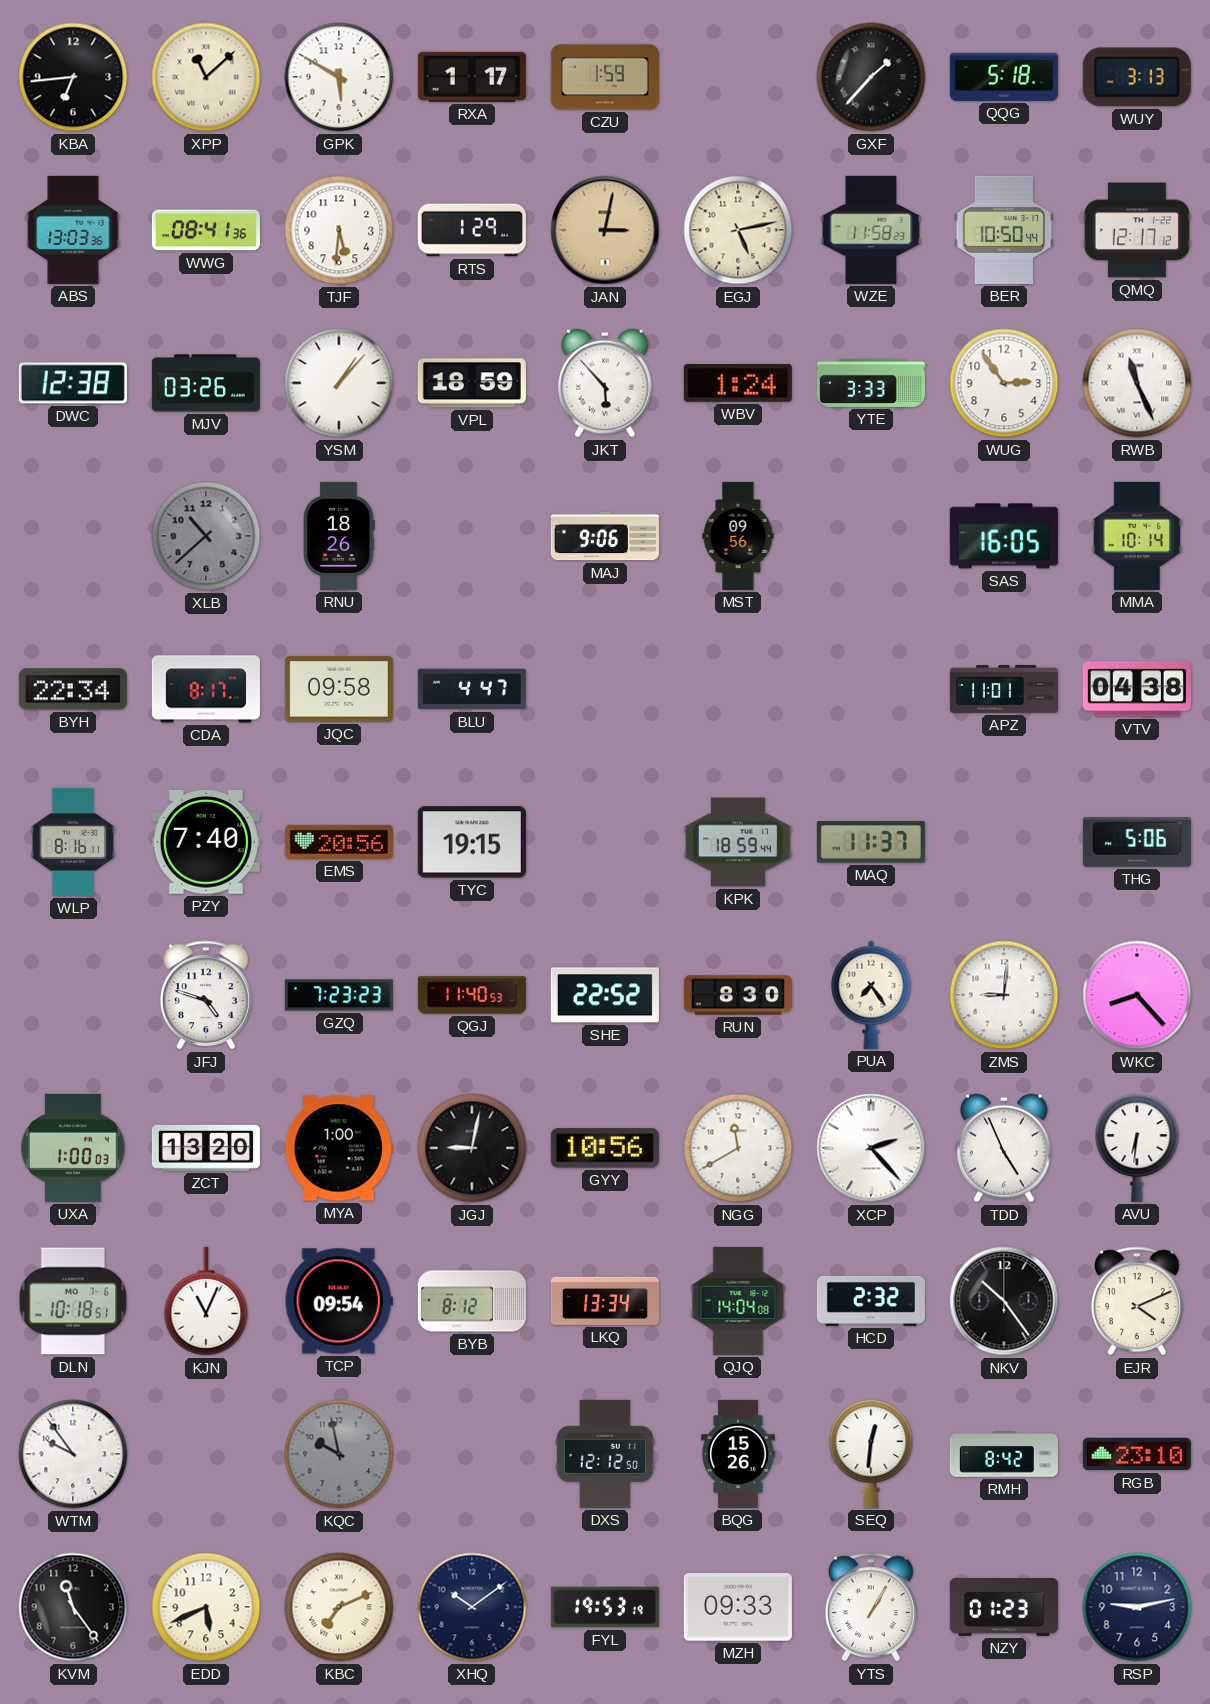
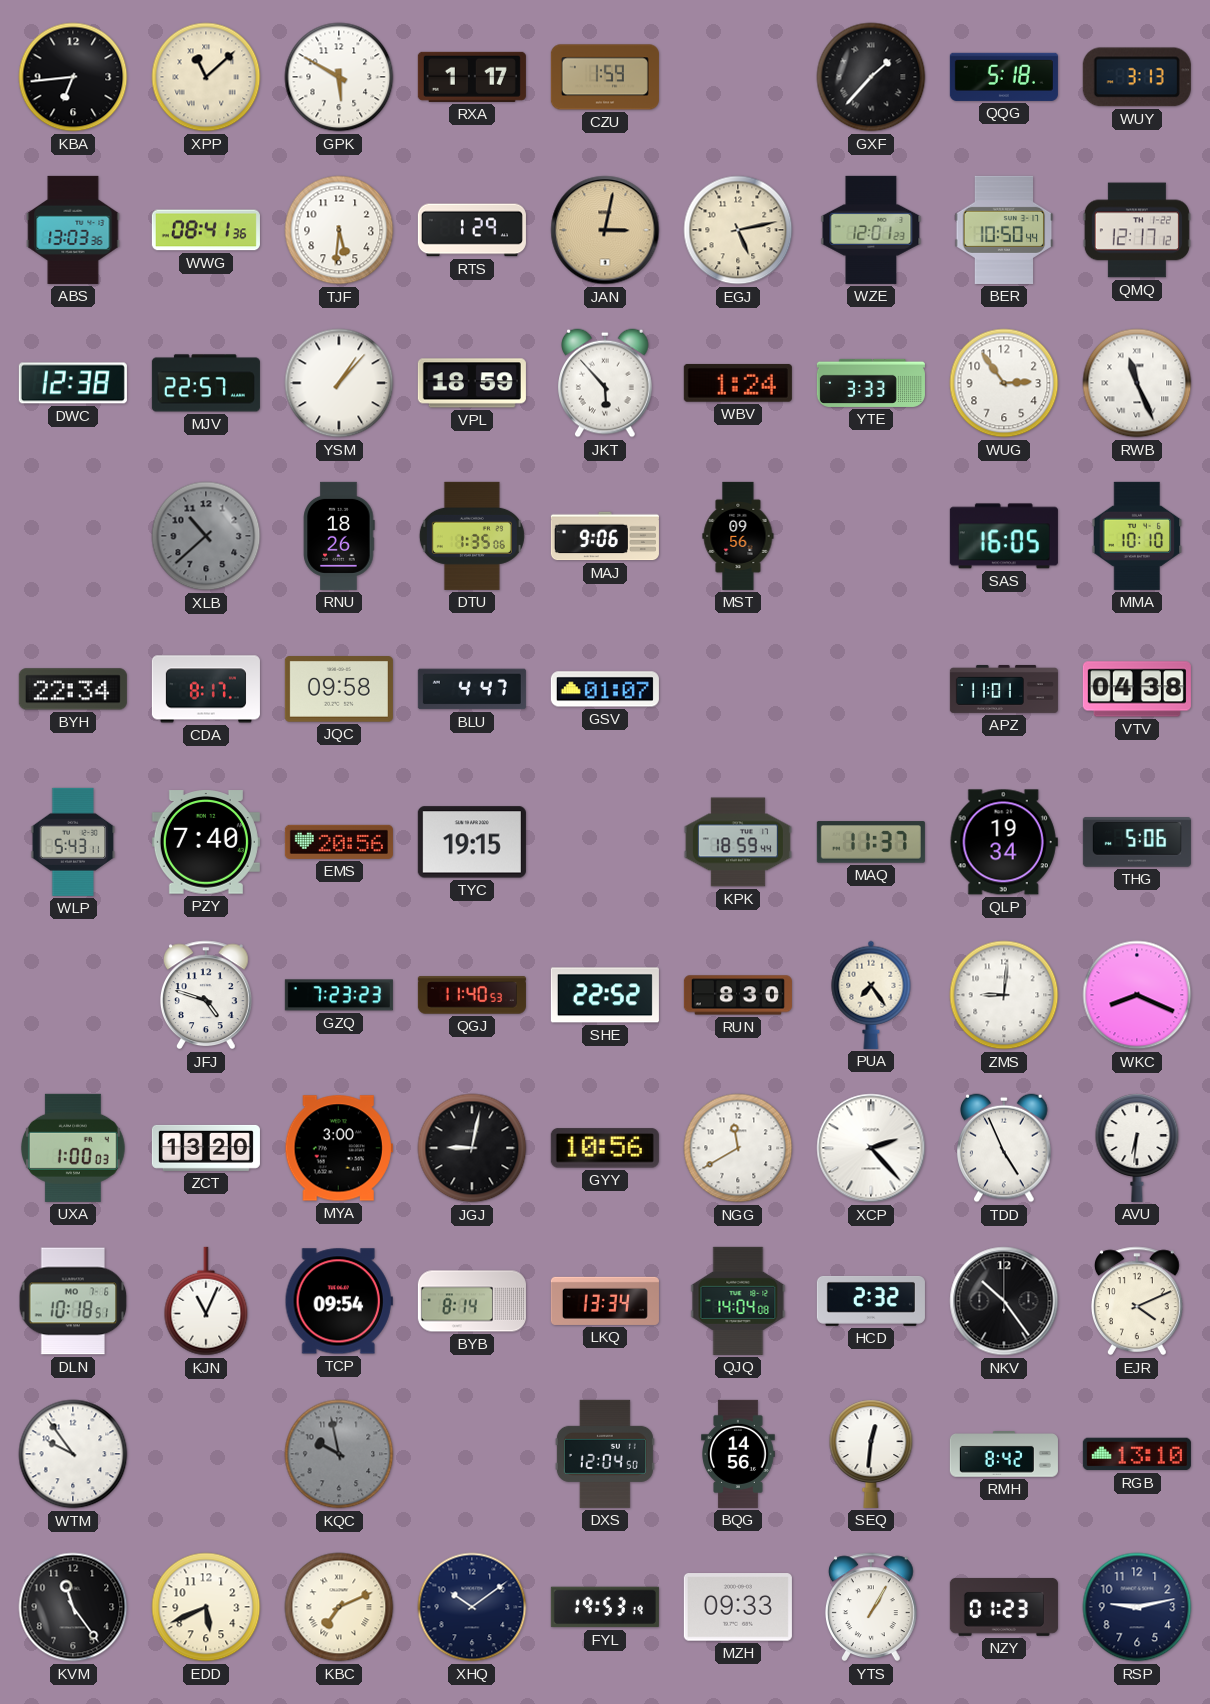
WZE: 11:58 -> 12:01
MJV: 03:26 -> 22:57
DTU: none -> 1:35
MMA: 10:14 -> 10:10
GSV: none -> 01:07
WLP: 8:16 -> 5:43
QLP: none -> 19:34
WKC: 8:23 -> 8:19
MYA: 1:00 -> 3:00
BYB: 8:12 -> 8:14
DXS: 12:12 -> 12:04
BQG: 15:26 -> 14:56
RGB: 23:10 -> 13:10
